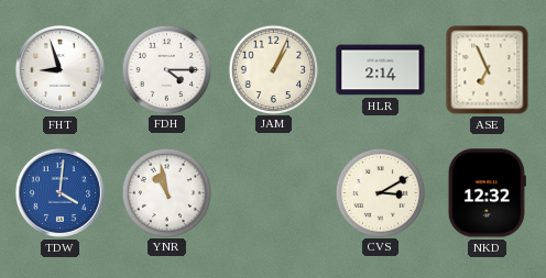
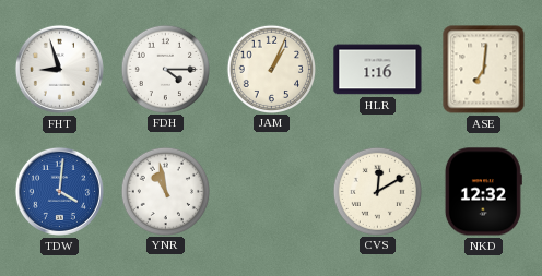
HLR: 2:14 -> 1:16
ASE: 6:56 -> 7:01
CVS: 3:10 -> 12:10
